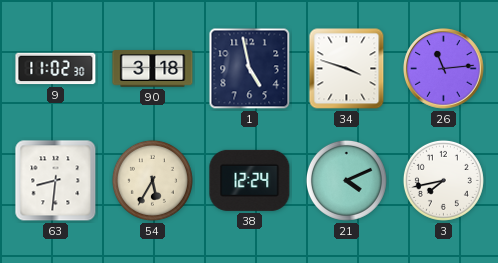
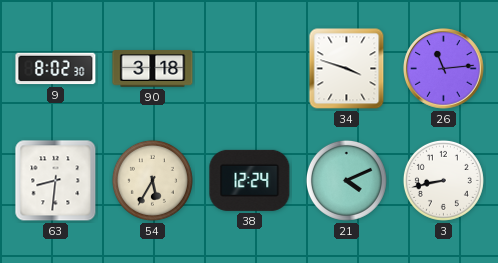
9: 11:02 -> 8:02
1: 4:58 -> none
3: 7:43 -> 8:43
